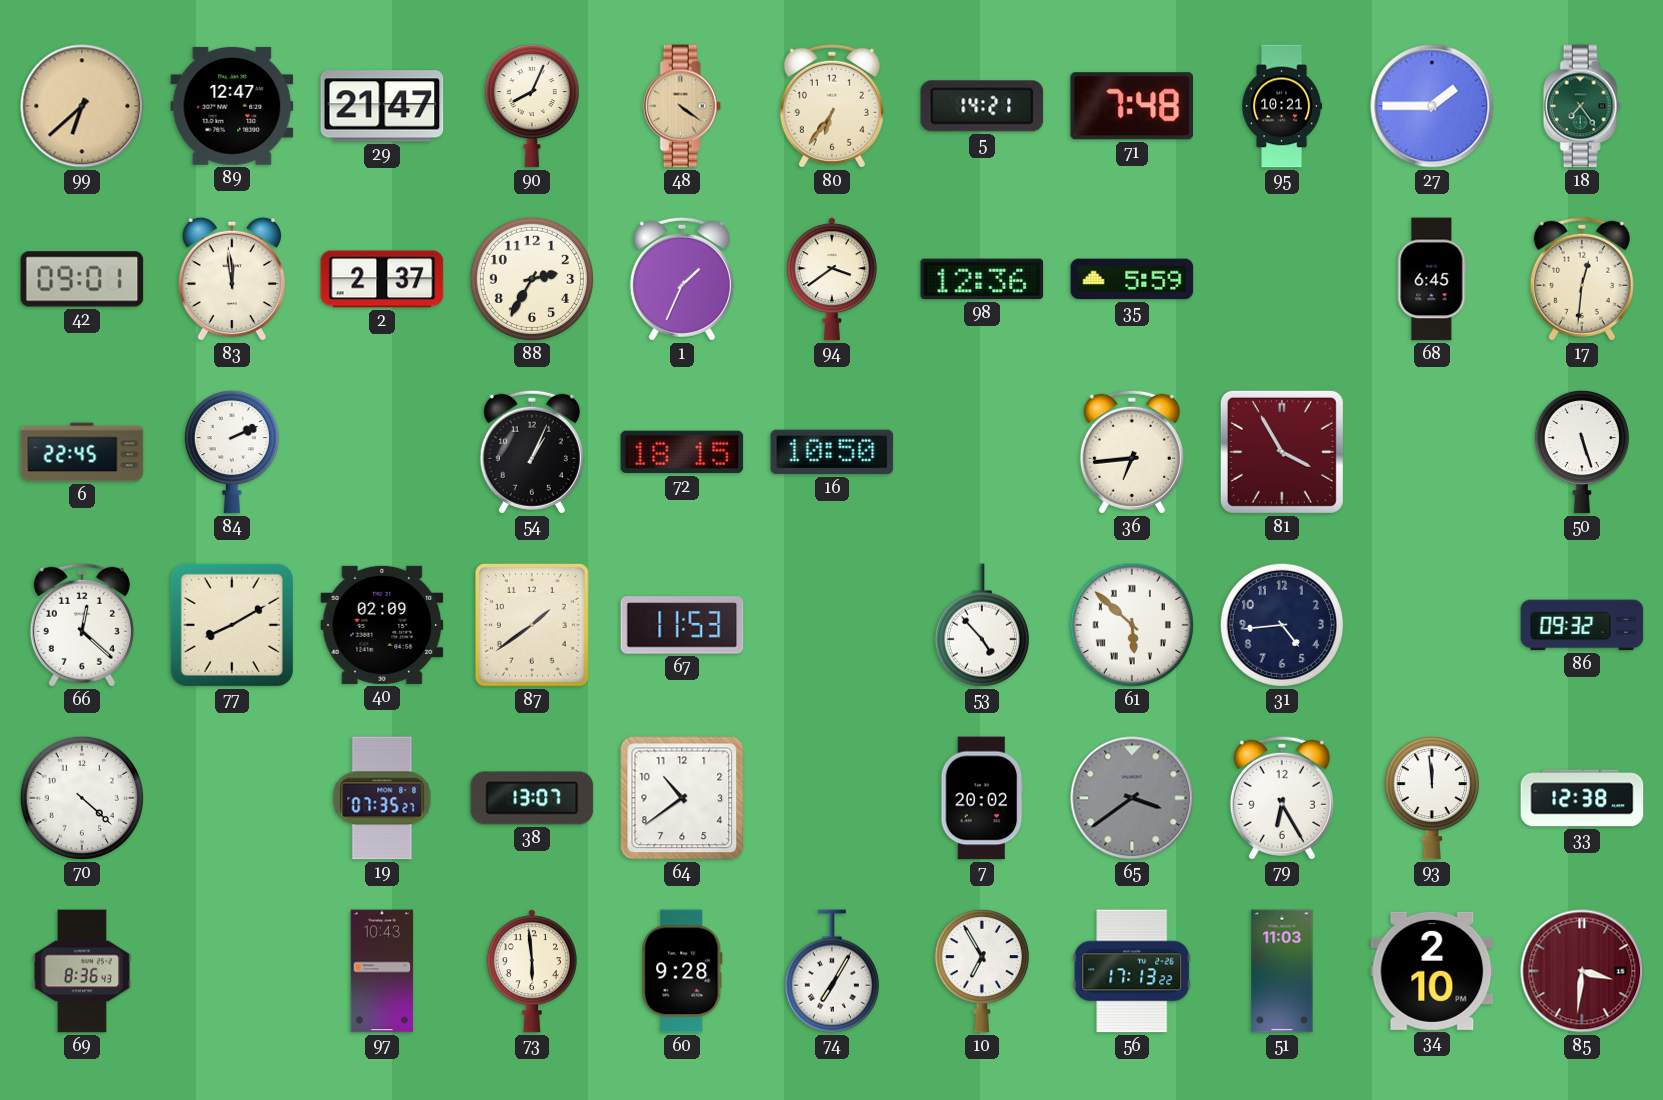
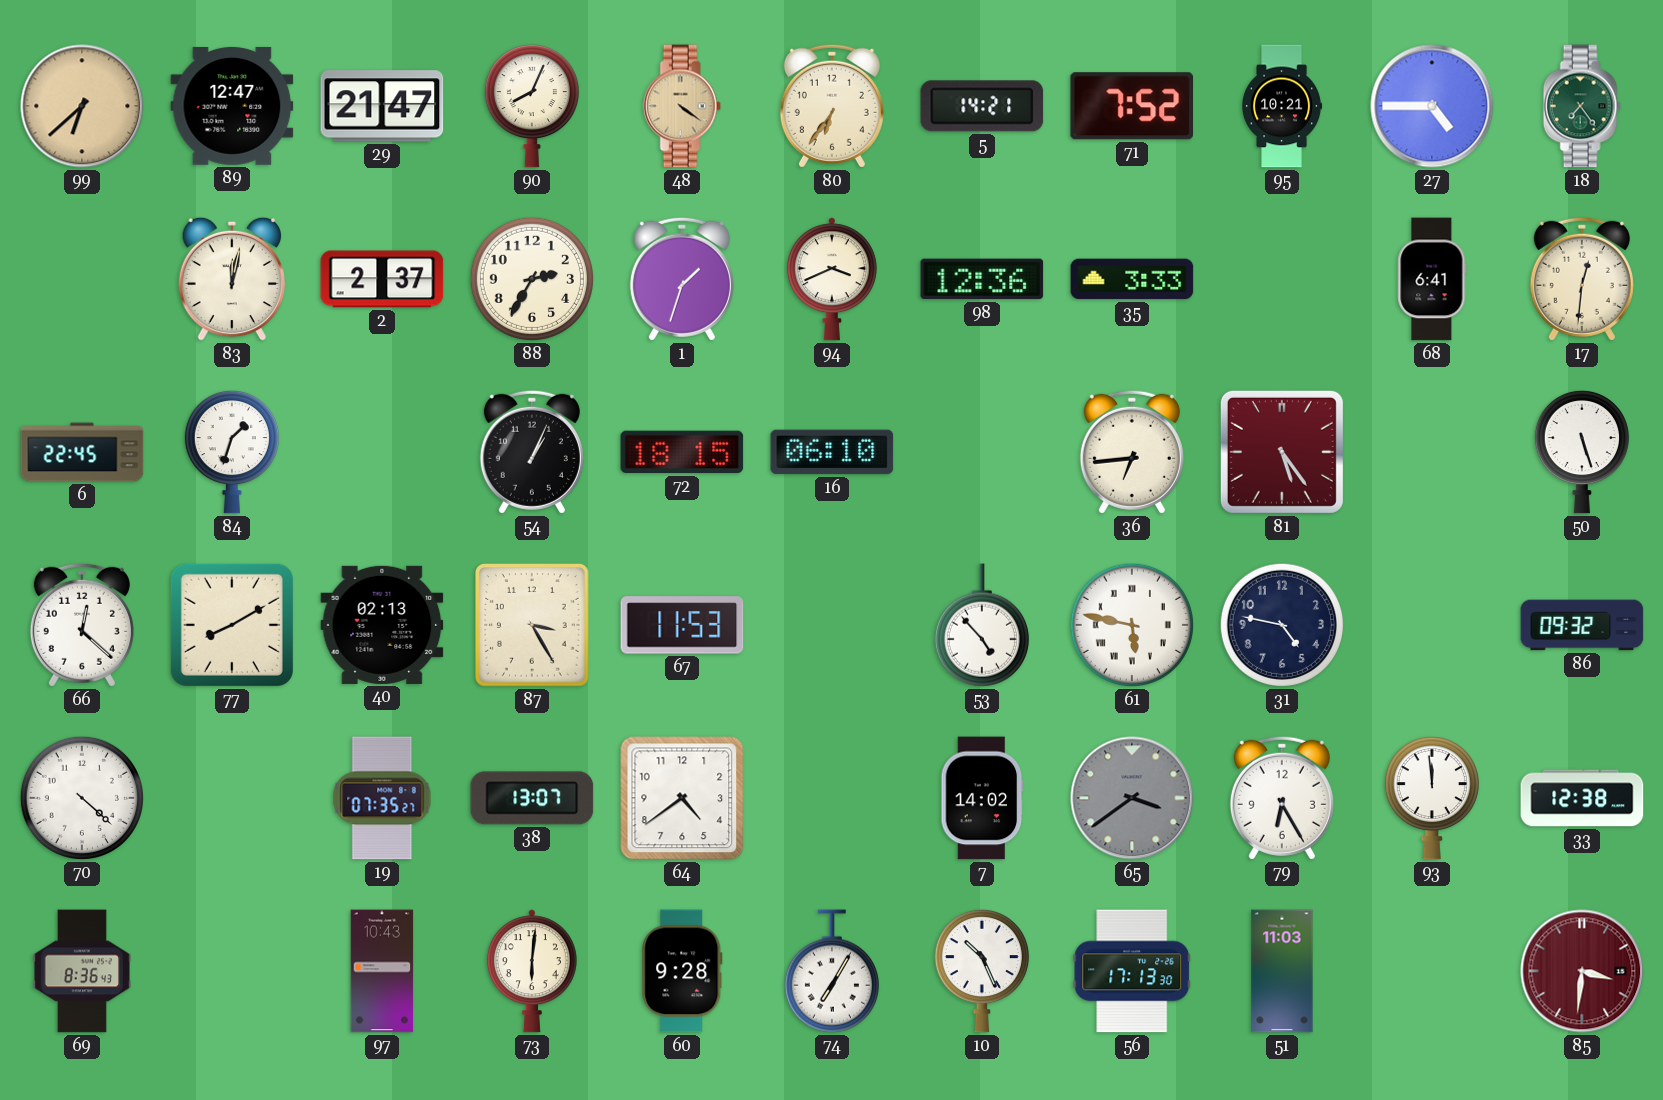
71: 7:48 -> 7:52
27: 1:45 -> 4:45
42: 09:01 -> none
83: 11:59 -> 12:02
1: 1:34 -> 1:33
94: 3:39 -> 3:41
35: 5:59 -> 3:33
68: 6:45 -> 6:41
84: 2:11 -> 1:33
16: 10:50 -> 06:10
81: 3:55 -> 5:24
40: 02:09 -> 02:13
87: 1:39 -> 3:25
61: 5:52 -> 5:47
31: 4:44 -> 4:47
64: 10:39 -> 4:39
7: 20:02 -> 14:02
73: 5:59 -> 6:01
10: 6:55 -> 10:26
56: 17:13:22 -> 17:13:30
34: 2:10 -> none
